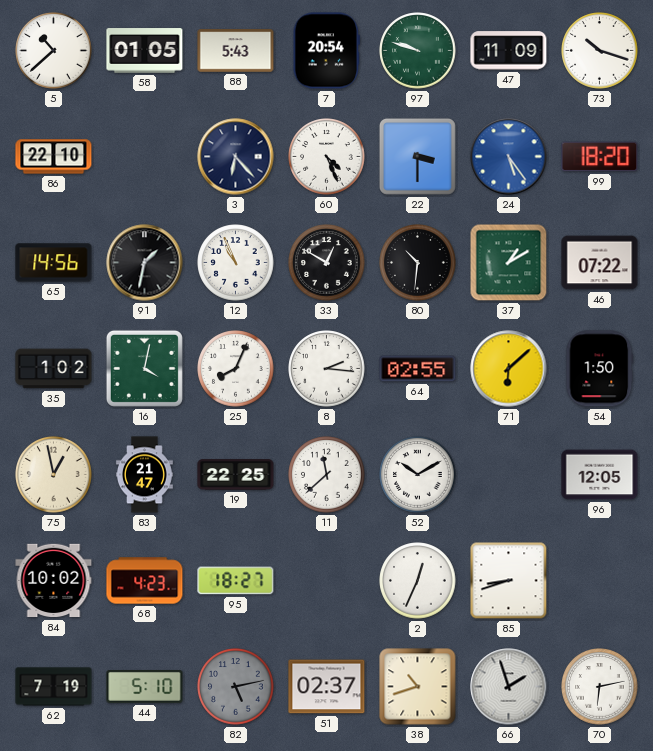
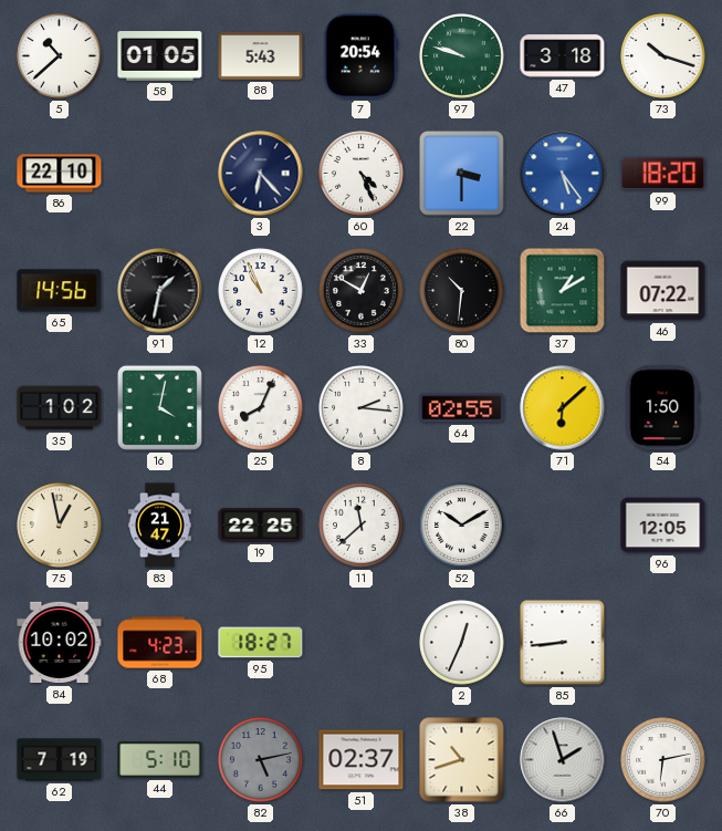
47: 11:09 -> 3:18
85: 8:42 -> 8:44
